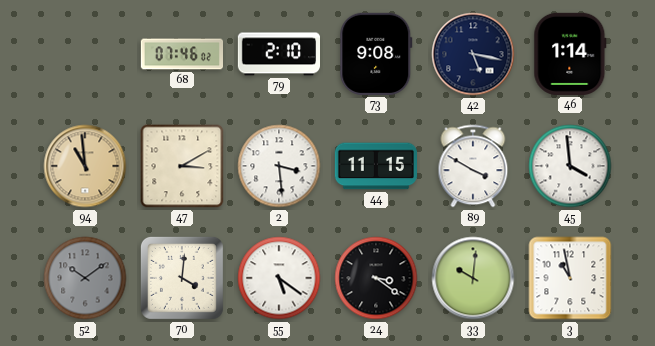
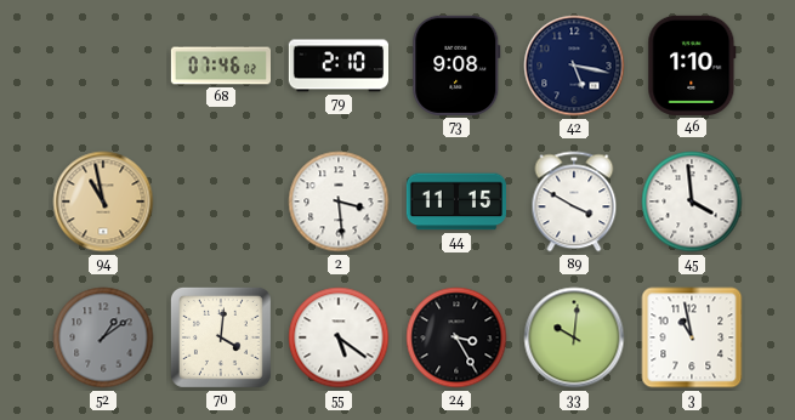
46: 1:14 -> 1:10
94: 10:59 -> 10:58
47: 3:10 -> none
52: 10:09 -> 1:09
24: 3:21 -> 3:25
